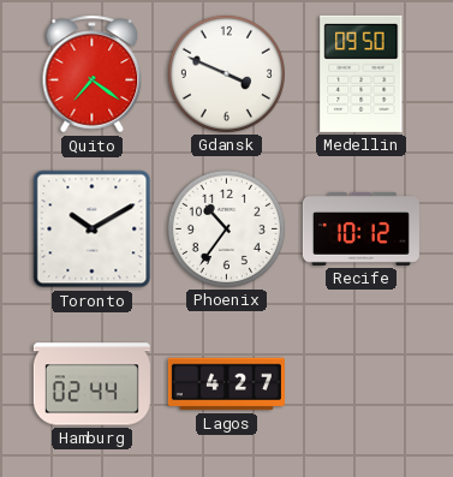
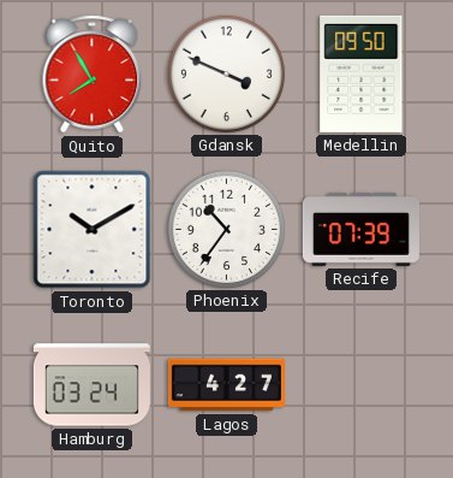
Quito: 7:21 -> 7:55
Recife: 10:12 -> 07:39
Hamburg: 02:44 -> 03:24
